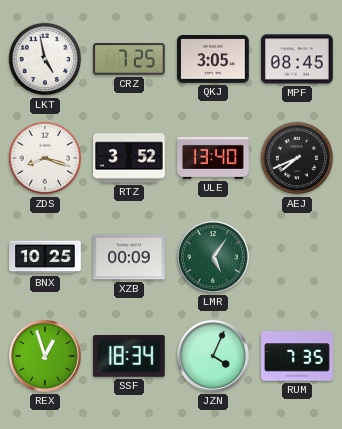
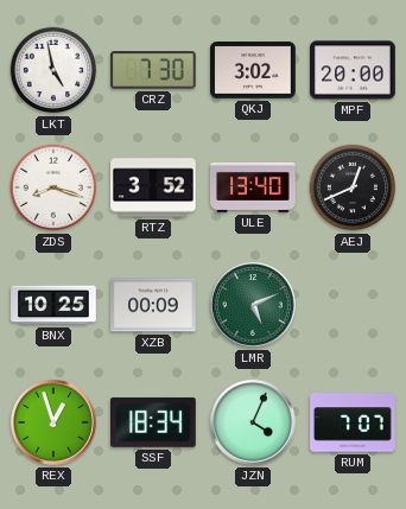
CRZ: 7:25 -> 7:30
QKJ: 3:05 -> 3:02
MPF: 08:45 -> 20:00
AEJ: 7:41 -> 12:41
LMR: 5:06 -> 5:11
RUM: 7:35 -> 7:07
